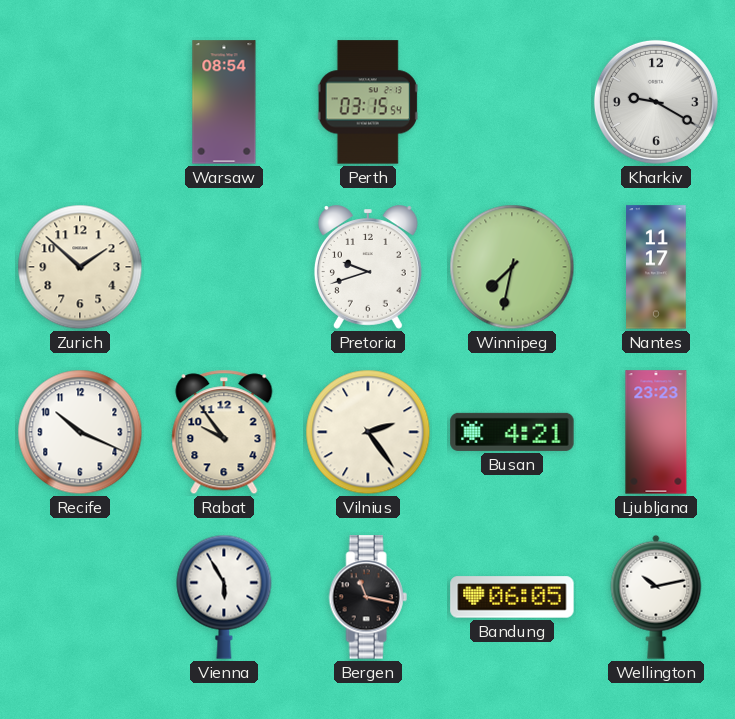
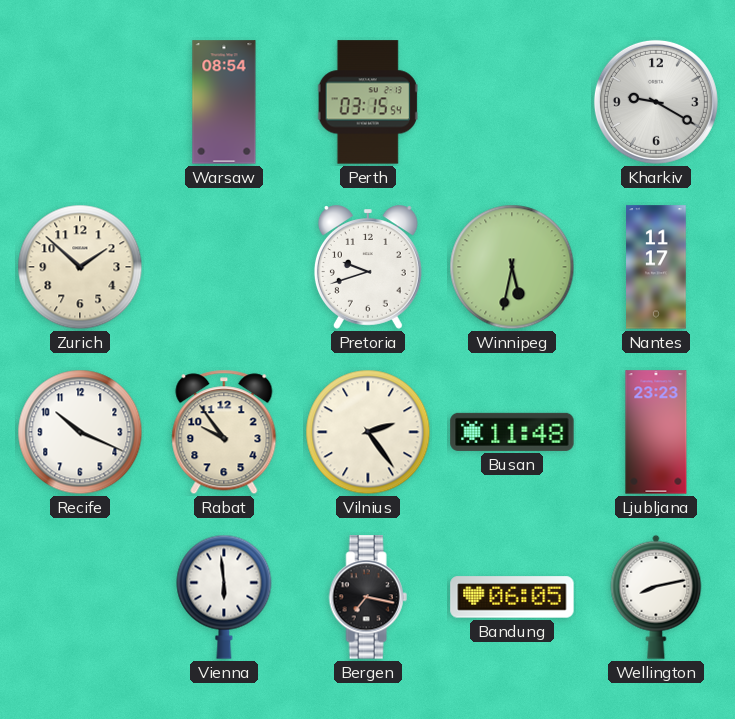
Winnipeg: 7:32 -> 5:32
Busan: 4:21 -> 11:48
Vienna: 5:55 -> 5:59
Bergen: 11:17 -> 7:17
Wellington: 10:13 -> 8:13
